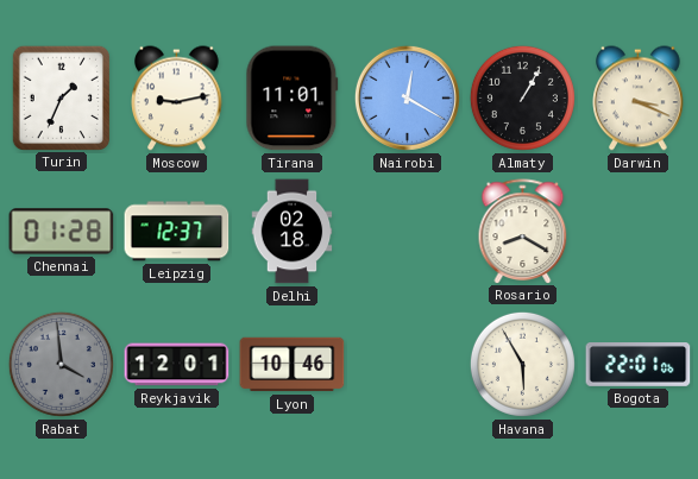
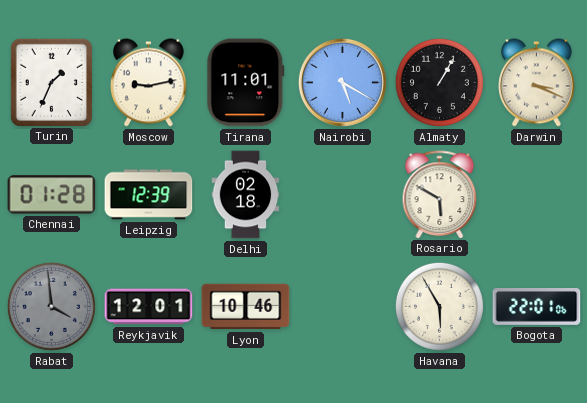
Nairobi: 12:20 -> 5:20
Leipzig: 12:37 -> 12:39
Rosario: 8:20 -> 5:50
